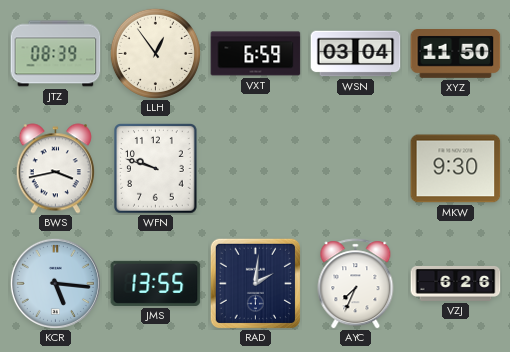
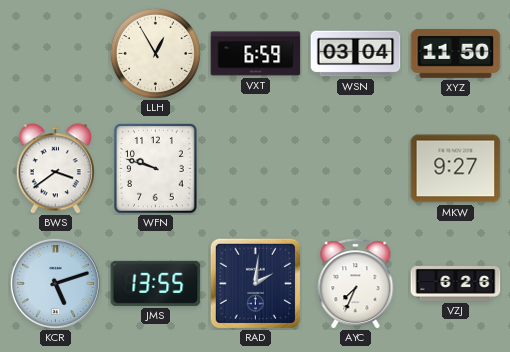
JTZ: 08:39 -> none
LLH: 12:54 -> 12:55
BWS: 3:43 -> 3:39
MKW: 9:30 -> 9:27
KCR: 5:16 -> 5:12
